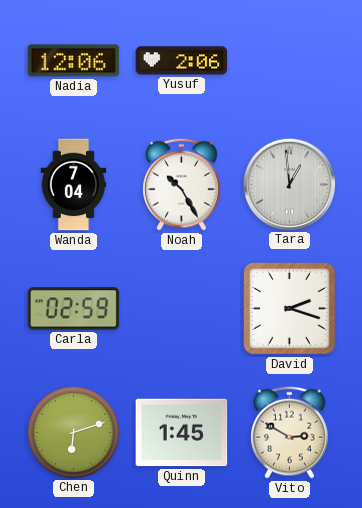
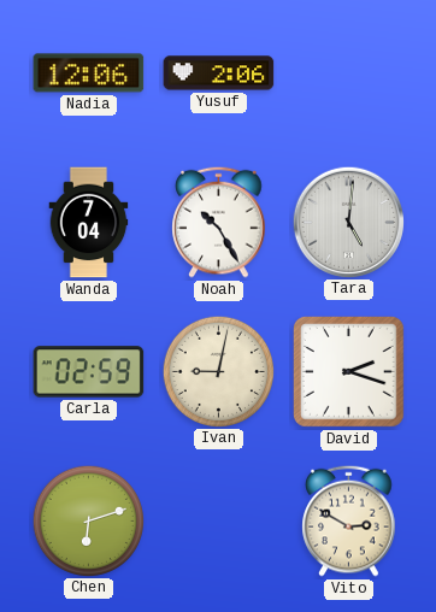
Tara: 12:59 -> 5:01
Ivan: none -> 9:02
Quinn: 1:45 -> none
